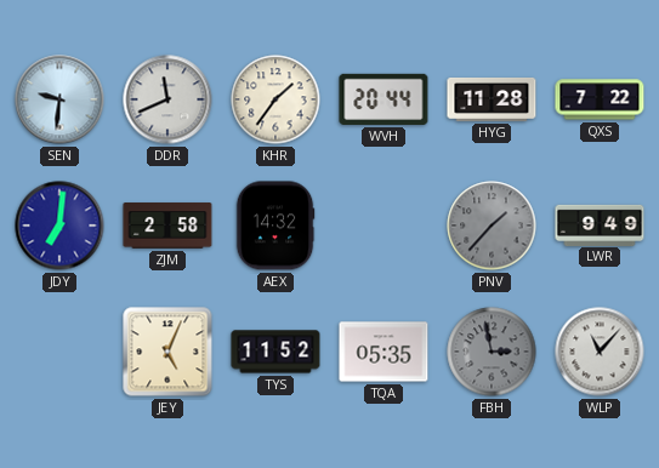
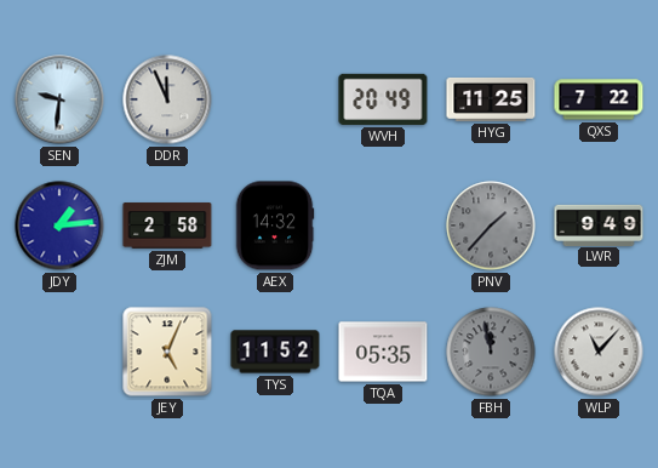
DDR: 11:41 -> 11:56
KHR: 1:36 -> none
WVH: 20:44 -> 20:49
HYG: 11:28 -> 11:25
JDY: 7:01 -> 1:14
FBH: 2:58 -> 11:58
